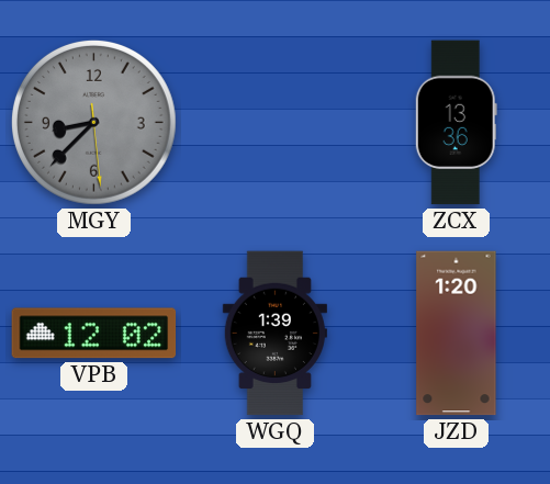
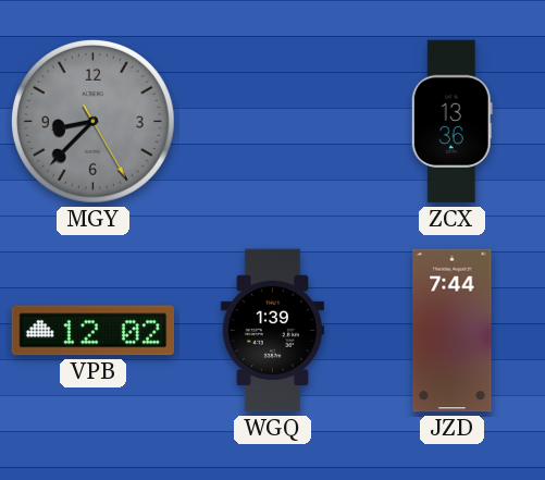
MGY: 8:37:29 -> 8:37:25
JZD: 1:20 -> 7:44
